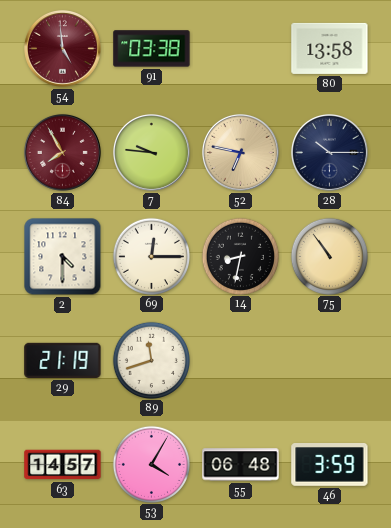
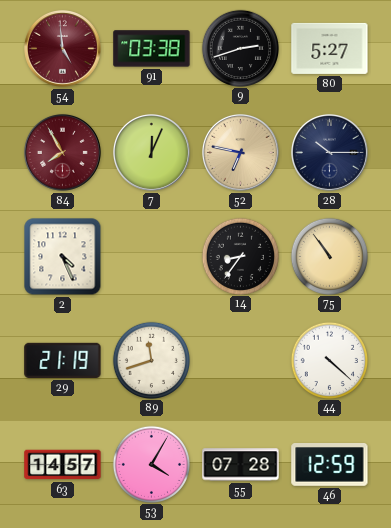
9: none -> 2:42
80: 13:58 -> 5:27
7: 9:46 -> 12:04
2: 4:30 -> 4:26
69: 12:15 -> none
14: 8:32 -> 8:36
44: none -> 4:22
55: 06:48 -> 07:28
46: 3:59 -> 12:59
